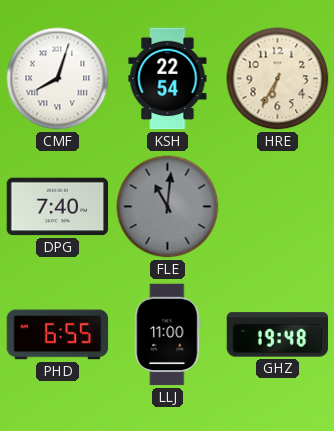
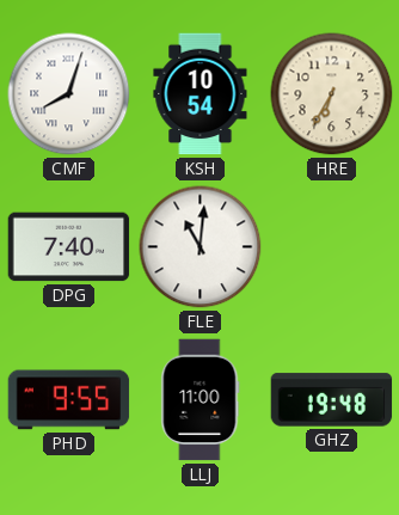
KSH: 22:54 -> 10:54
FLE dial: grey -> white
PHD: 6:55 -> 9:55
